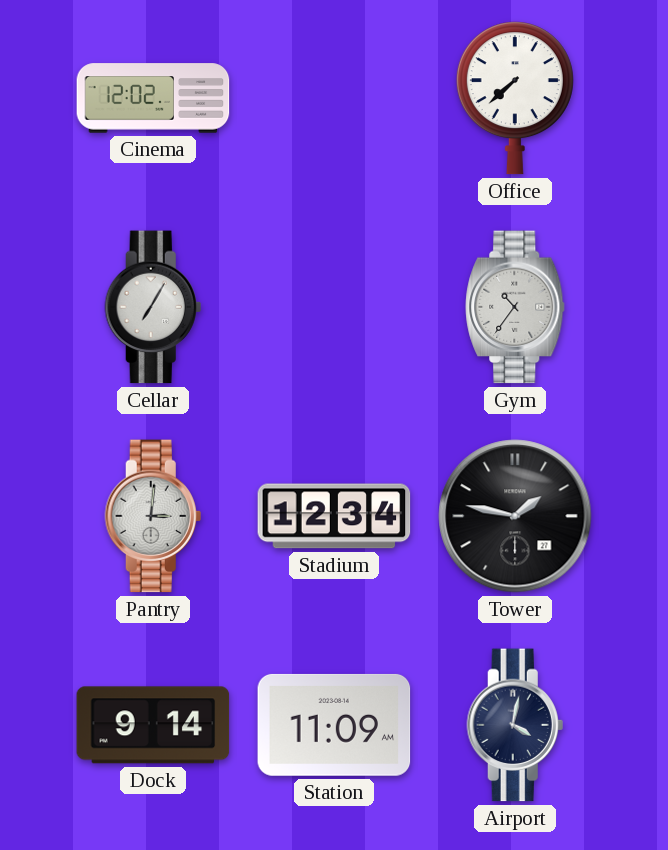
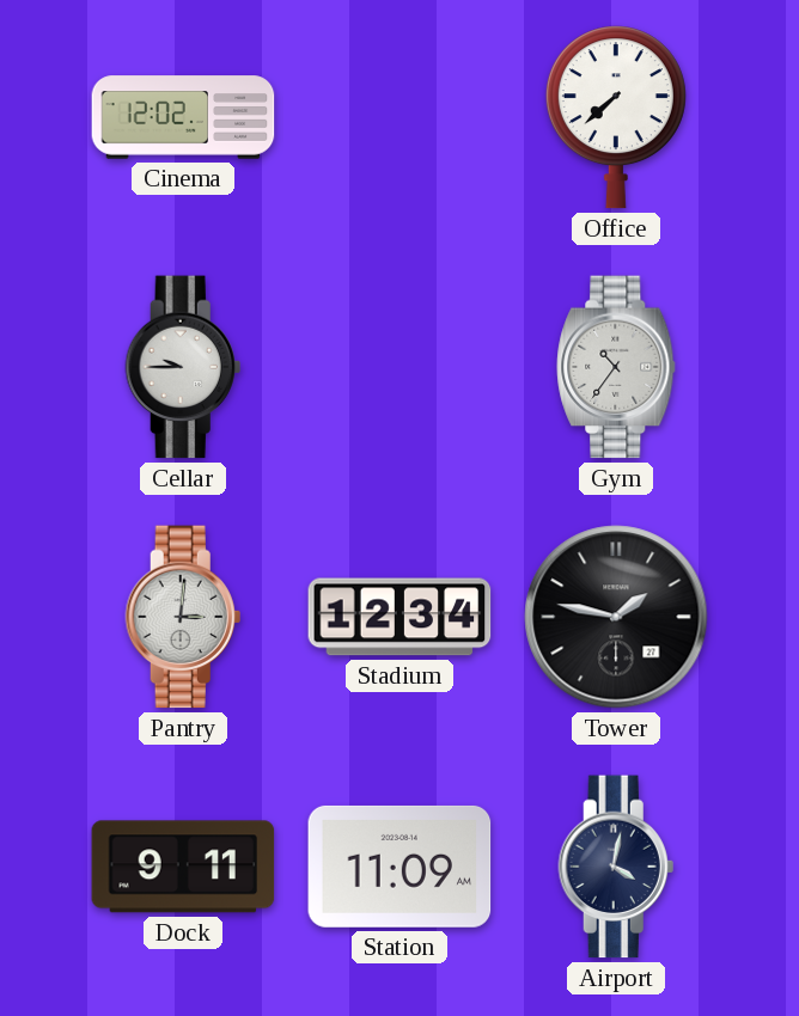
Cellar: 7:05 -> 9:45
Dock: 9:14 -> 9:11
